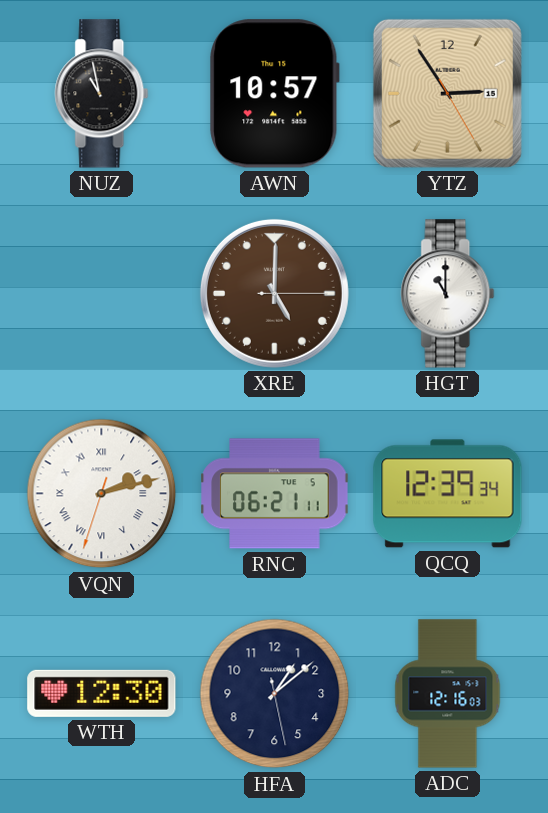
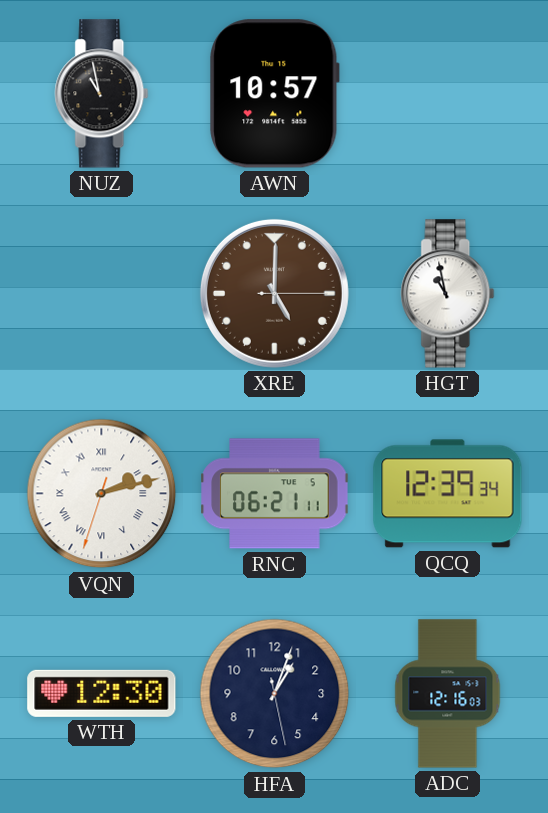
YTZ: 2:54 -> none
HGT: 11:00 -> 10:58
HFA: 1:08 -> 1:03
